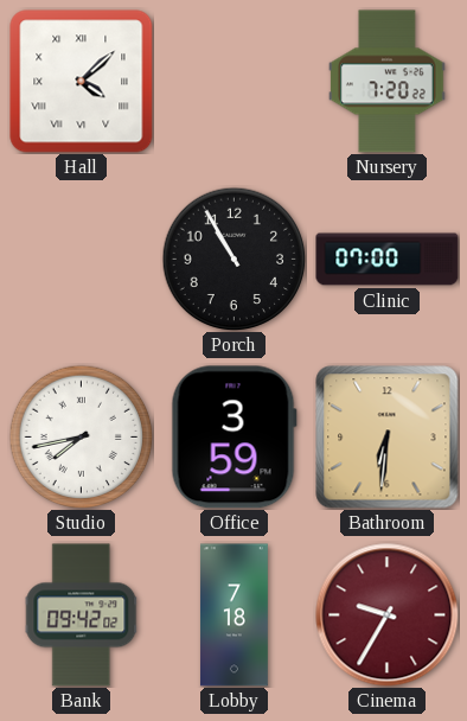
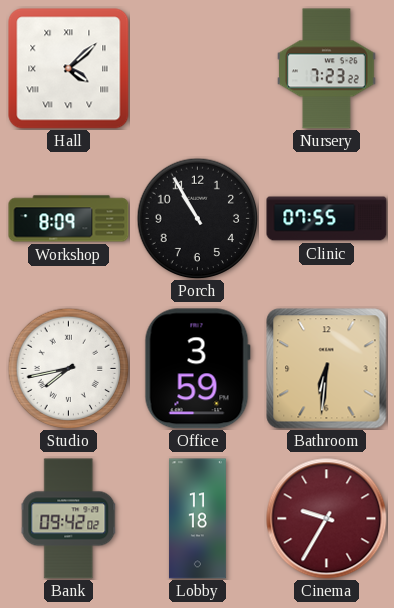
Nursery: 7:20 -> 7:23
Workshop: none -> 8:09
Clinic: 07:00 -> 07:55
Lobby: 7:18 -> 11:18
